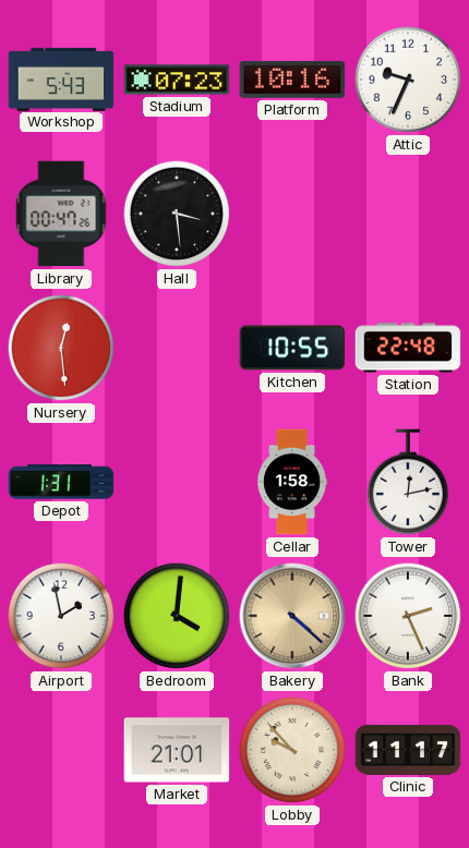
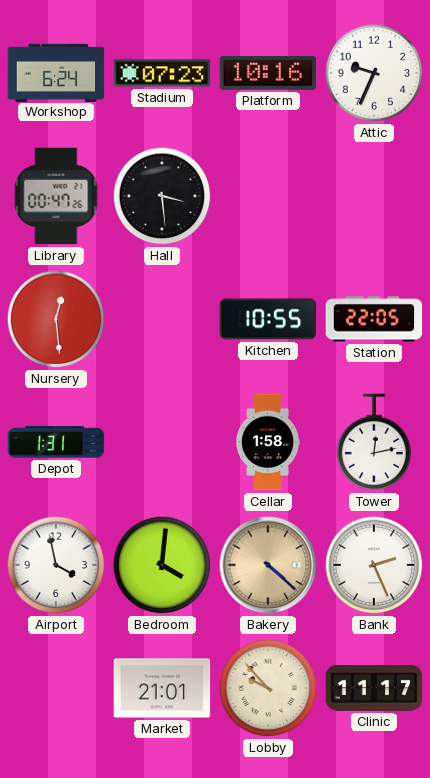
Workshop: 5:43 -> 6:24
Station: 22:48 -> 22:05
Airport: 1:58 -> 3:58
